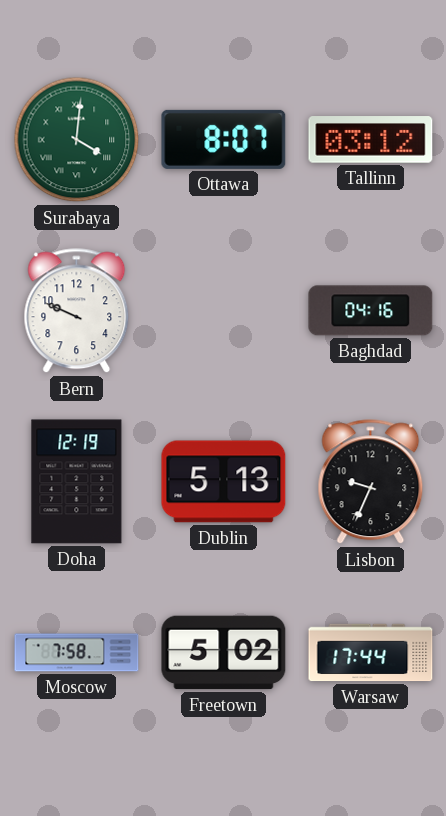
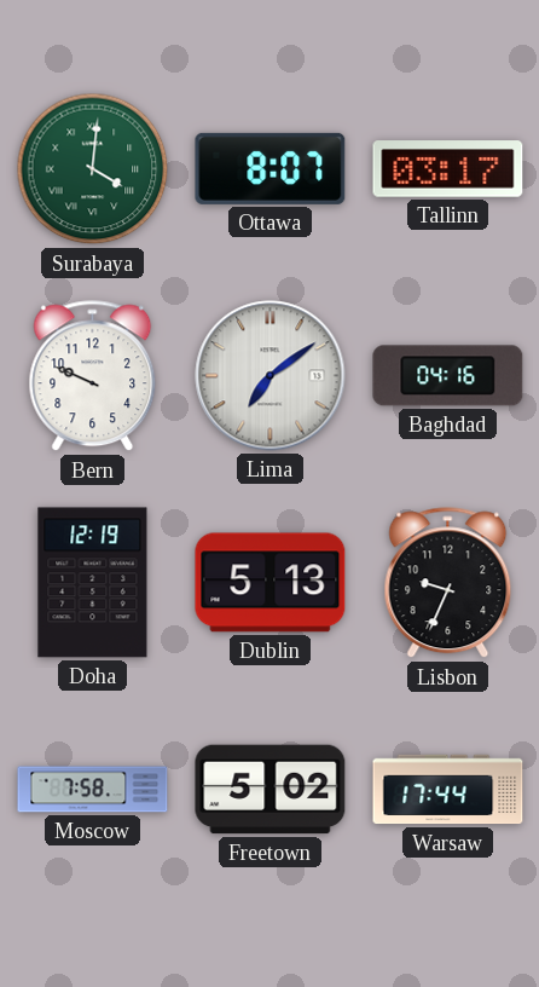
Tallinn: 03:12 -> 03:17
Lima: none -> 7:09
